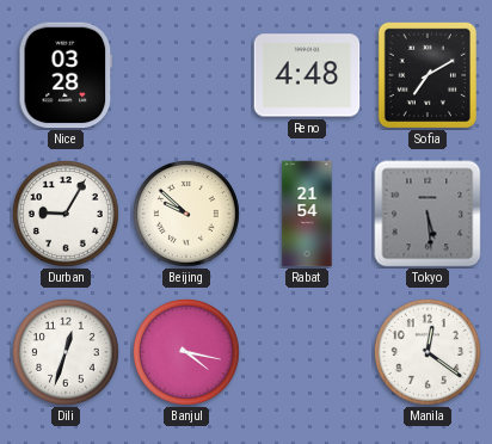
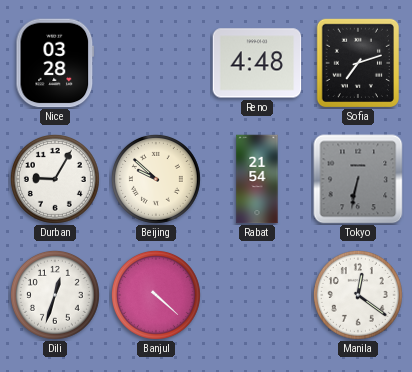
Sofia: 7:10 -> 7:12
Tokyo: 5:29 -> 6:32
Banjul: 4:17 -> 4:22
